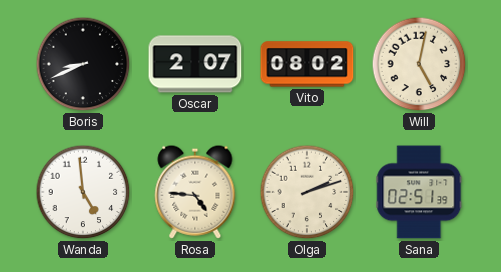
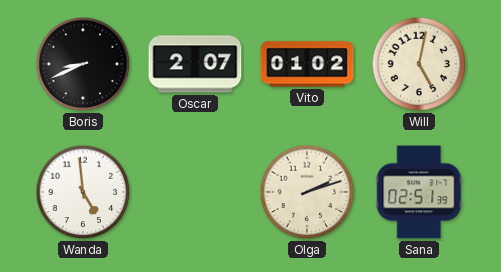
Vito: 08:02 -> 01:02
Rosa: 4:46 -> none
